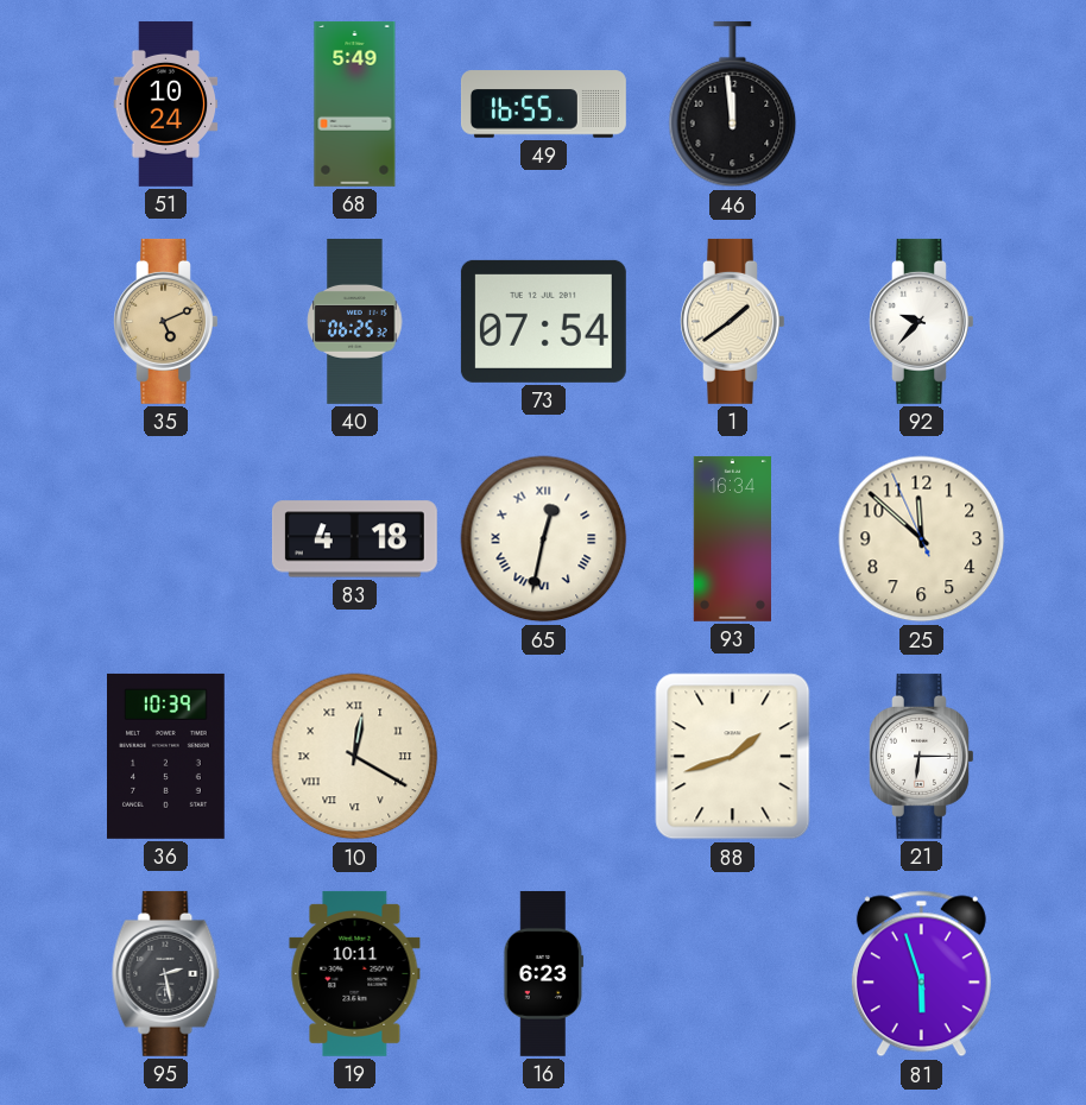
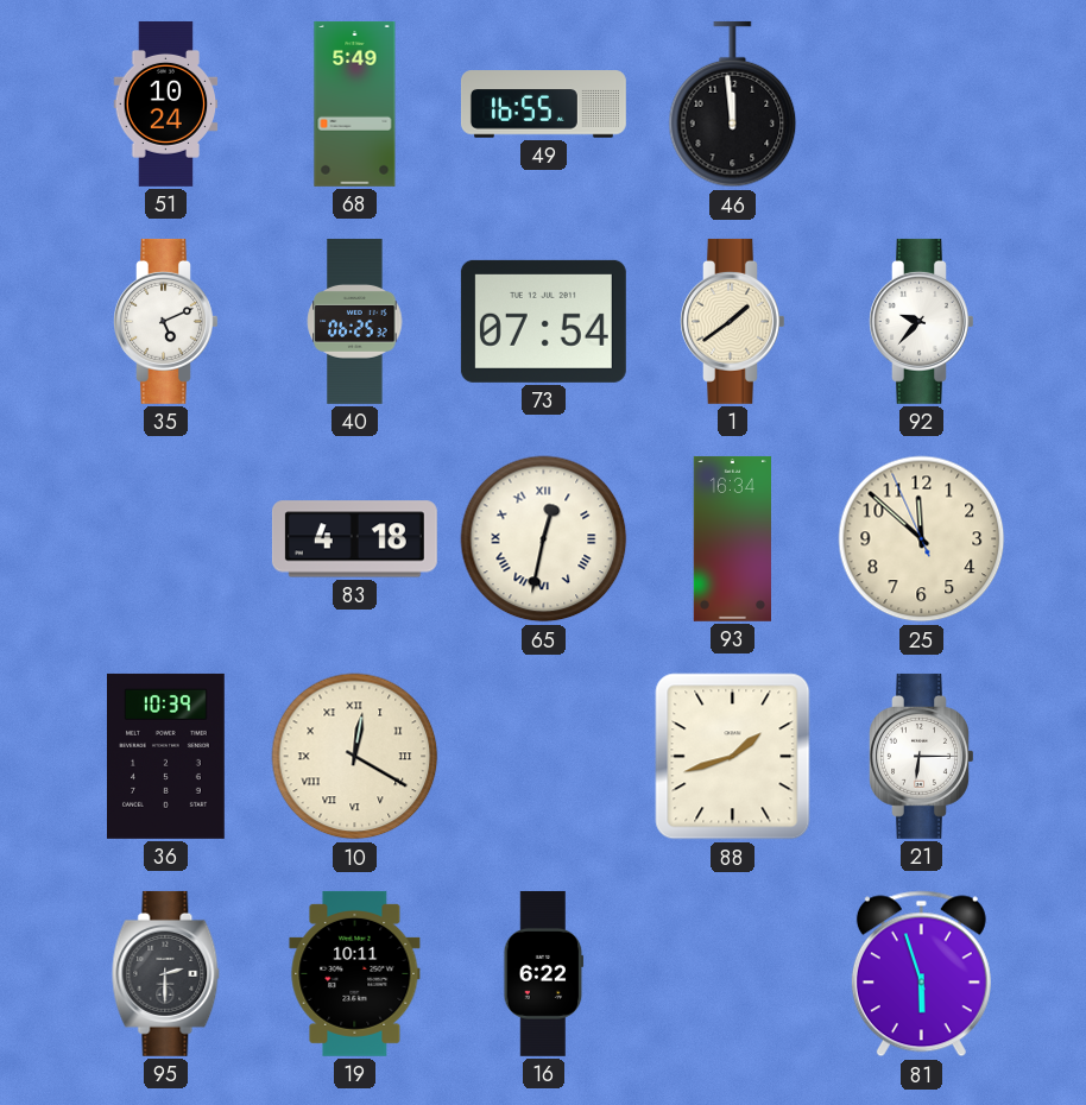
35 dial: champagne -> white
95: 2:28 -> 2:30
16: 6:23 -> 6:22
